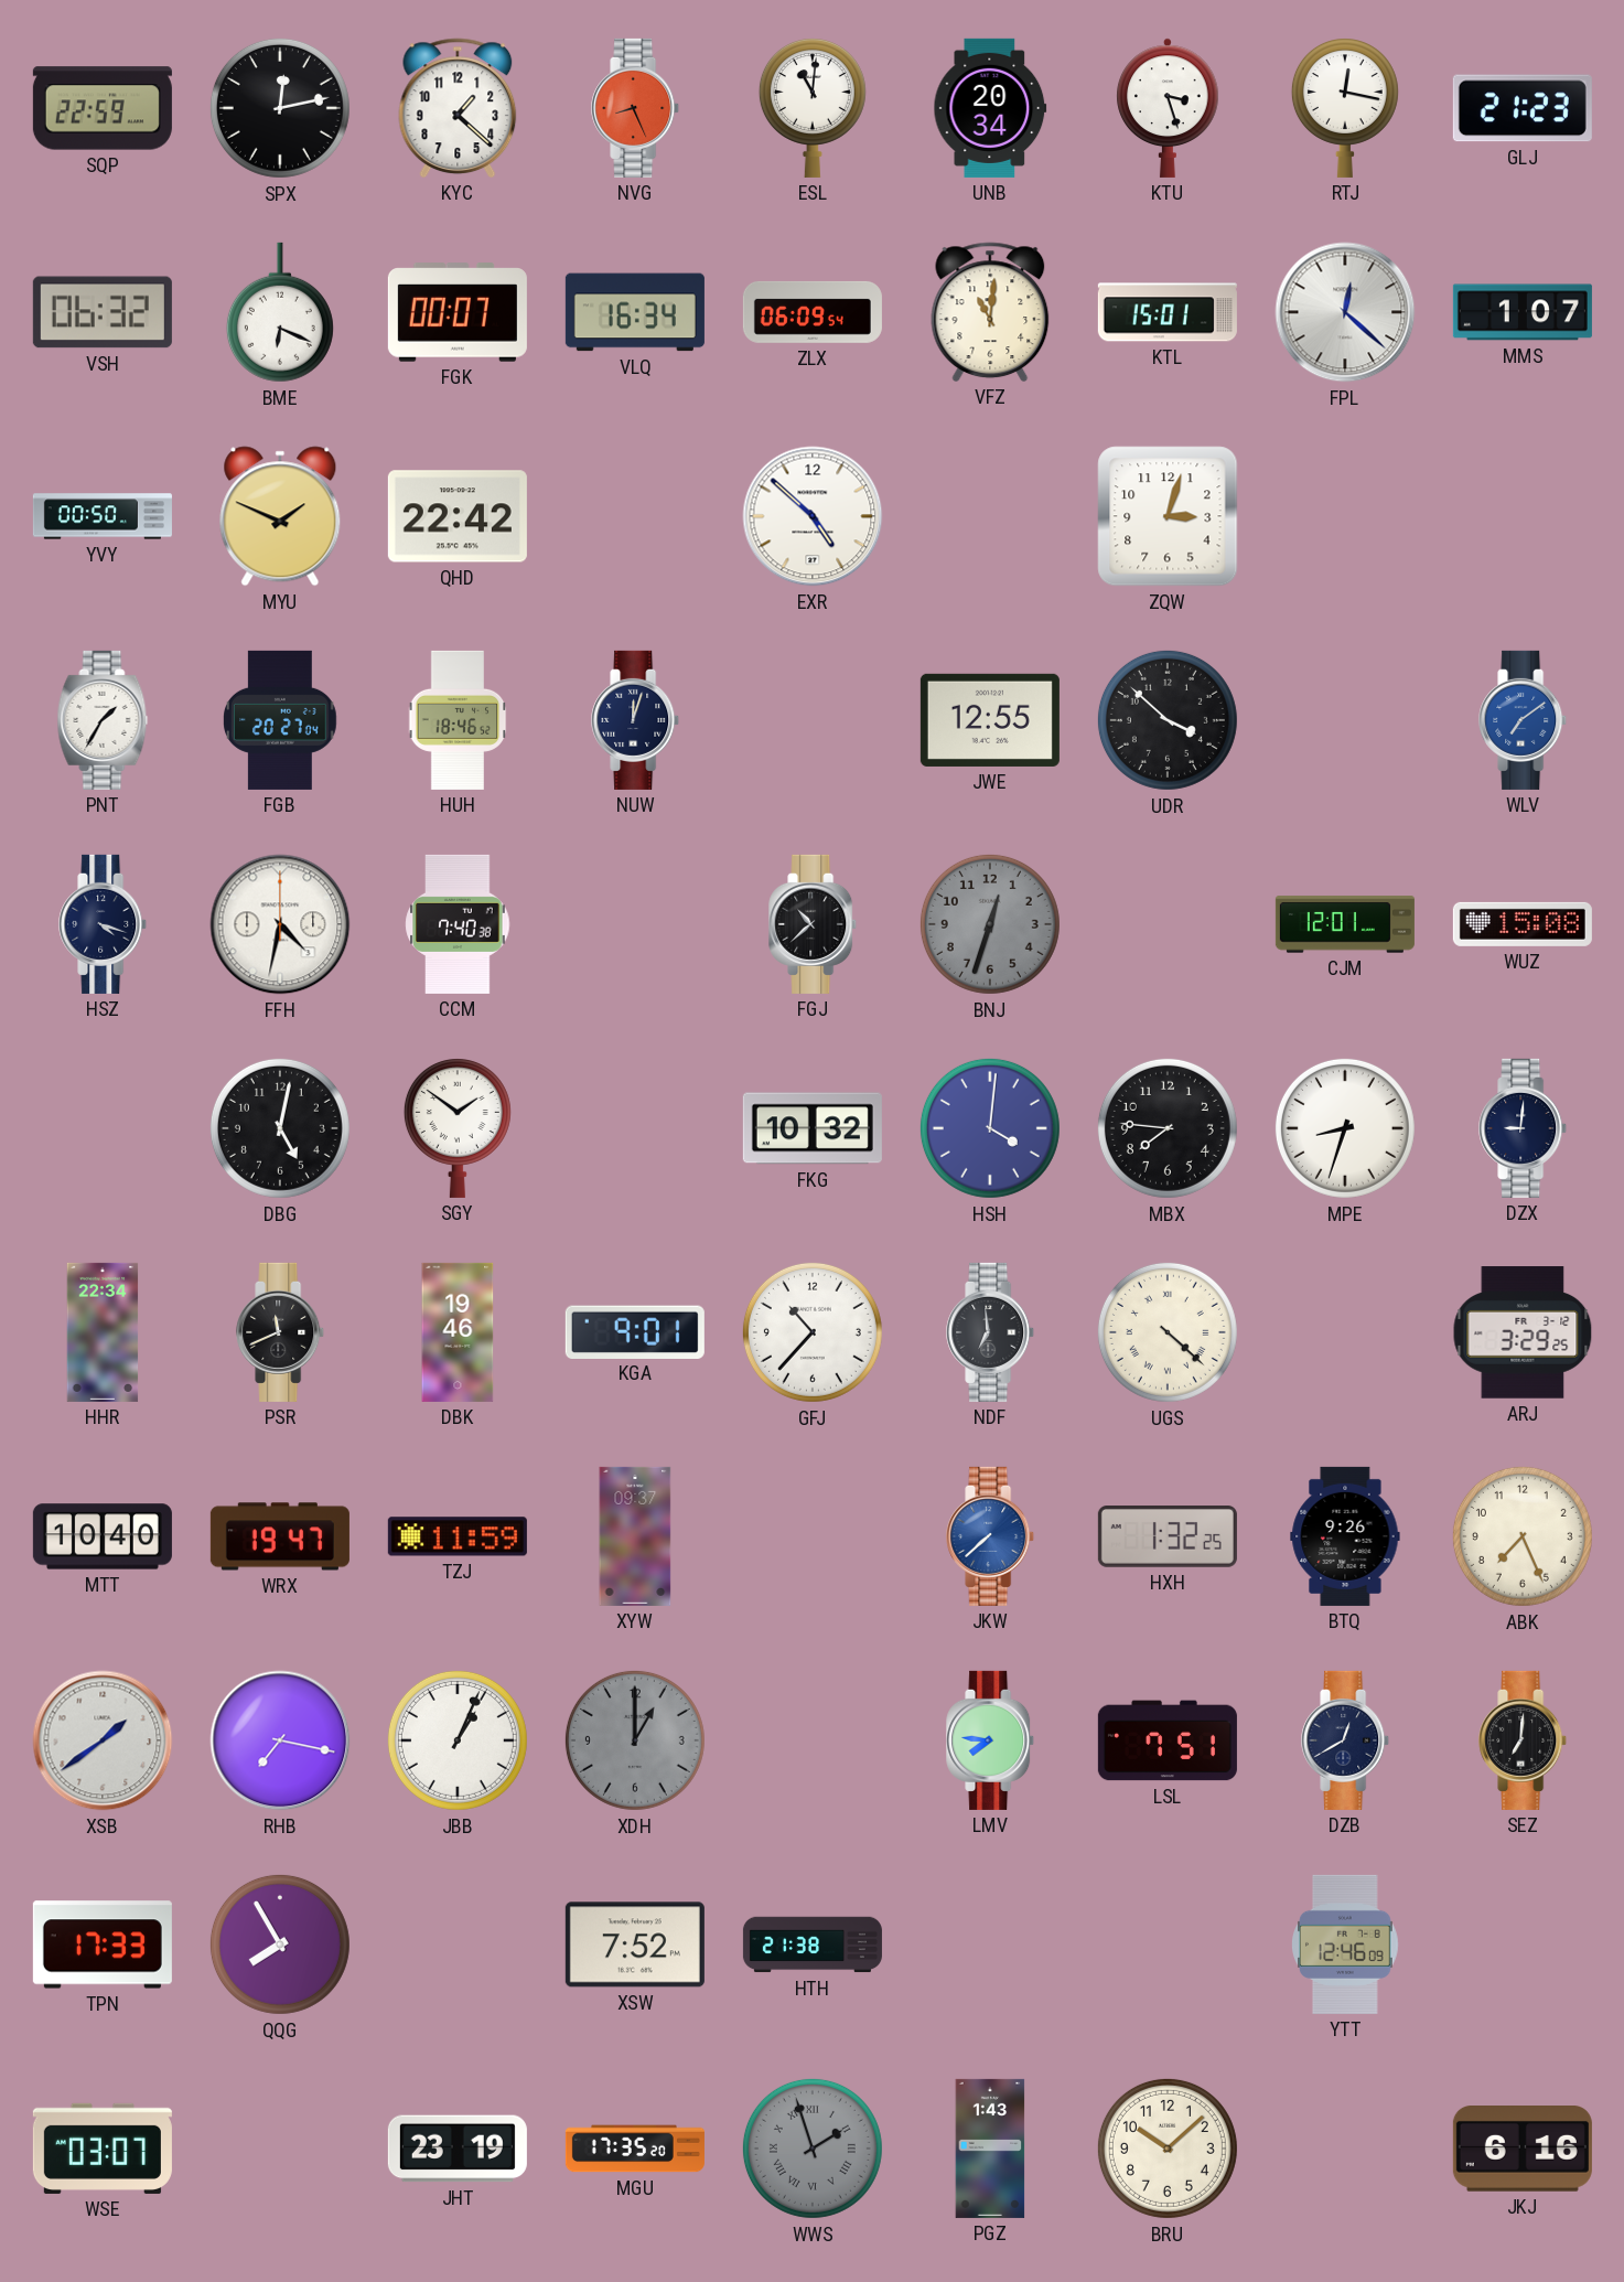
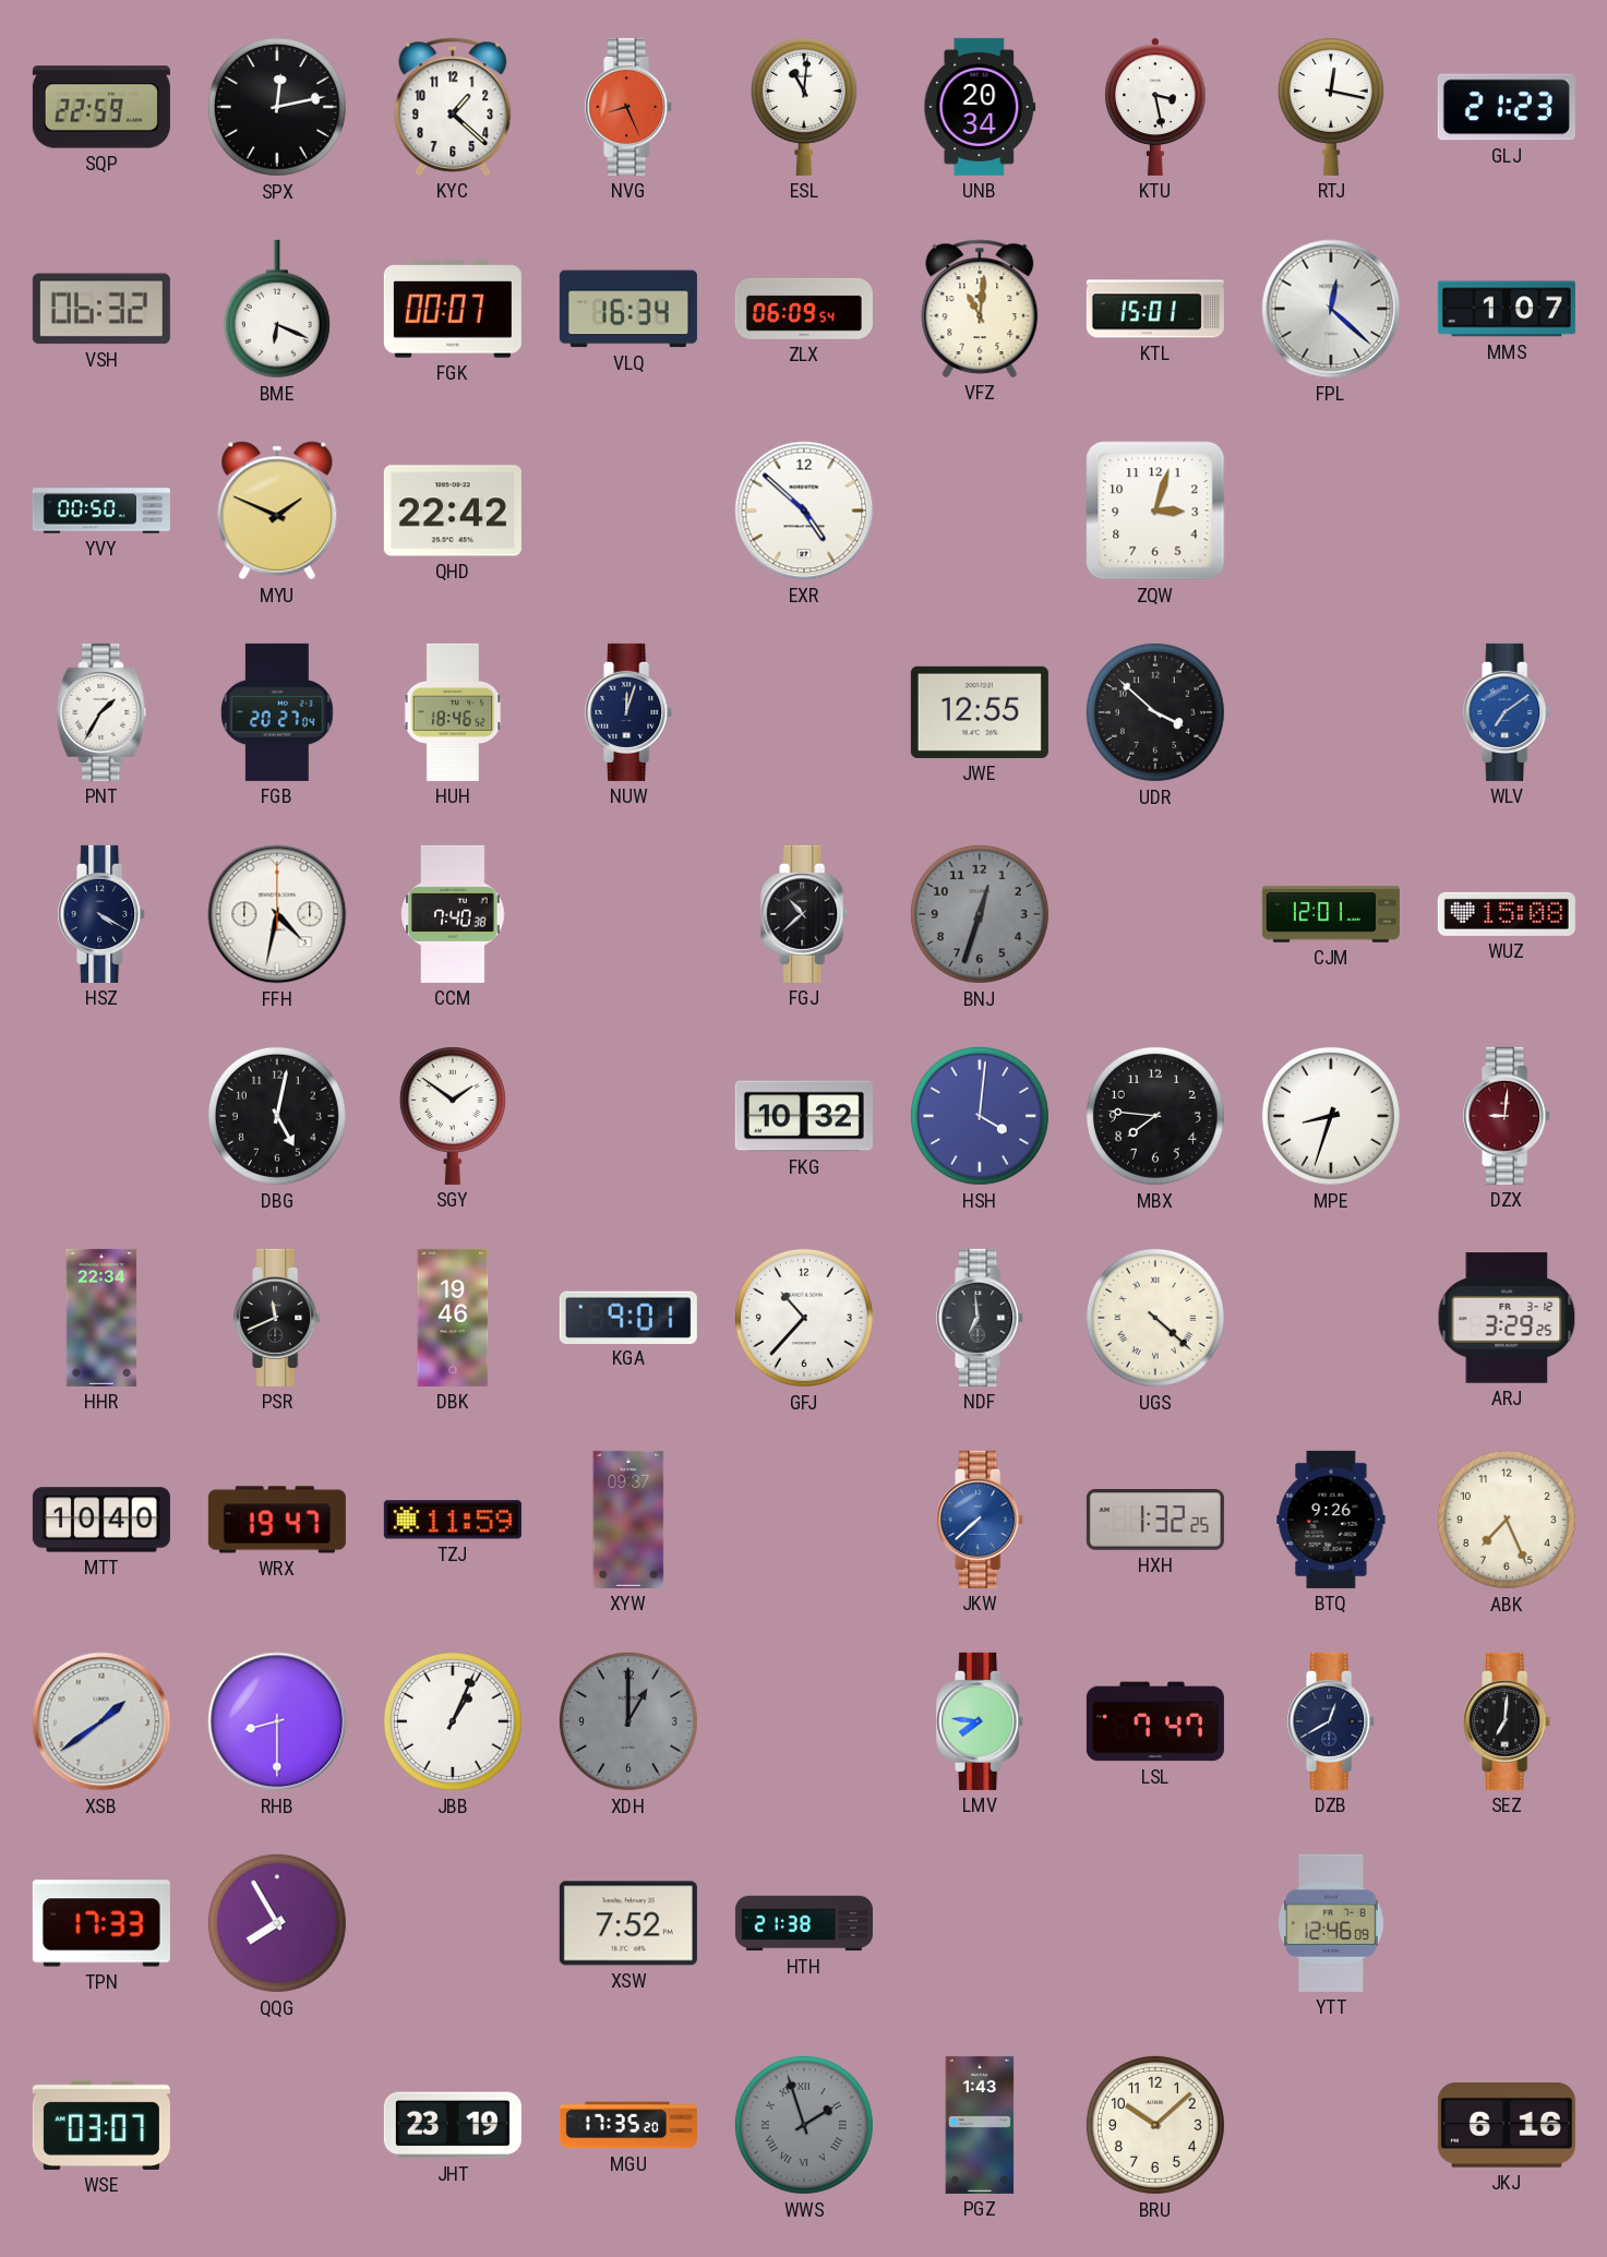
KTU: 3:27 -> 3:28
HSZ: 4:18 -> 4:20
DZX dial: navy -> burgundy
RHB: 7:17 -> 8:30
LSL: 7:51 -> 7:47
